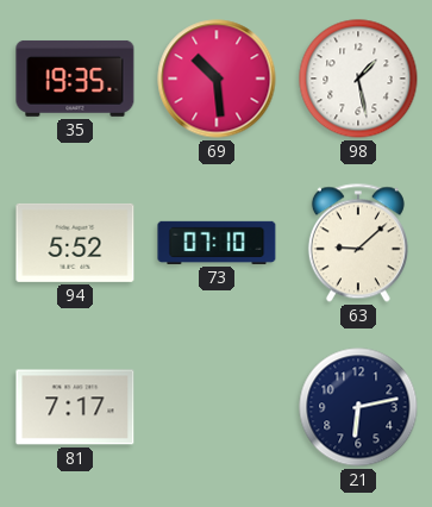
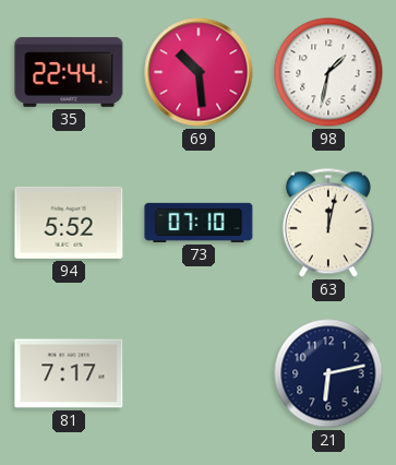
35: 19:35 -> 22:44
98: 1:28 -> 1:32
63: 9:08 -> 12:02
